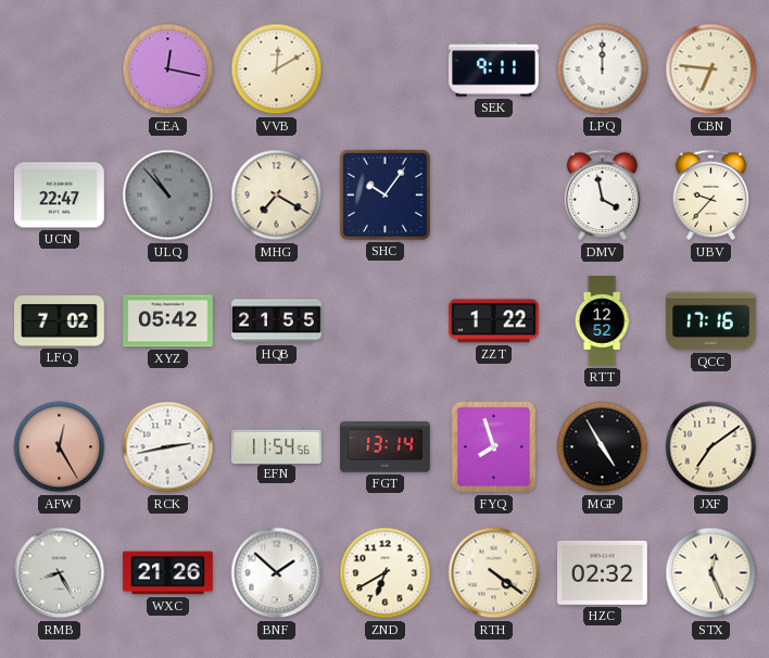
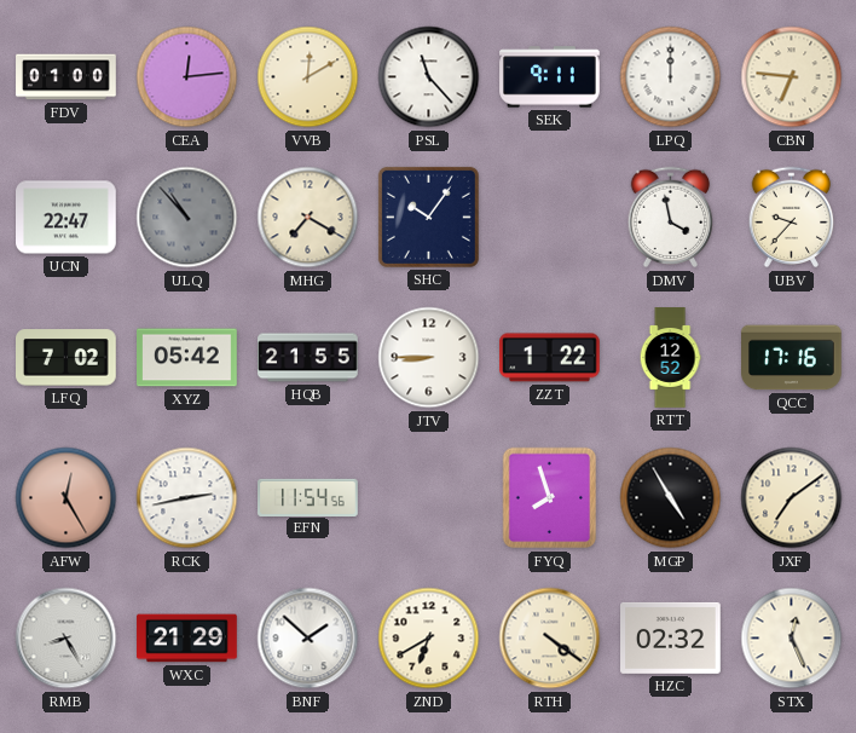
FDV: none -> 01:00
CEA: 12:17 -> 12:14
PSL: none -> 11:23
JTV: none -> 8:45
FGT: 13:14 -> none
WXC: 21:26 -> 21:29
